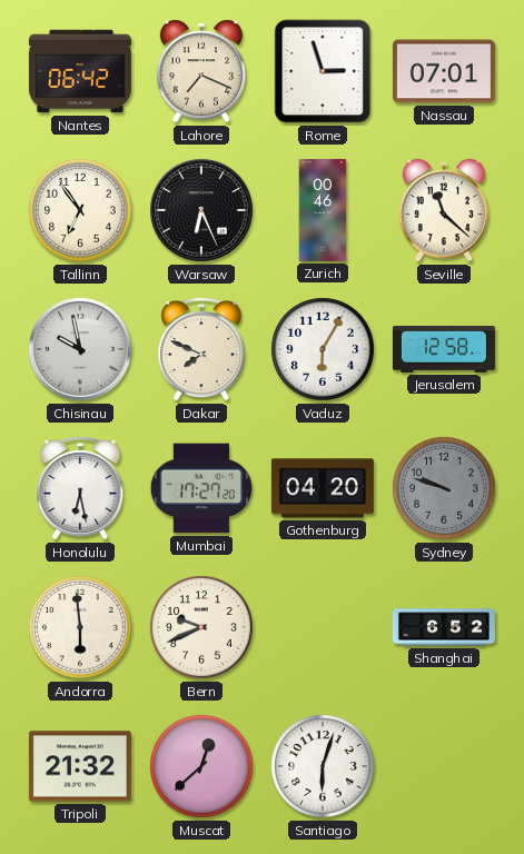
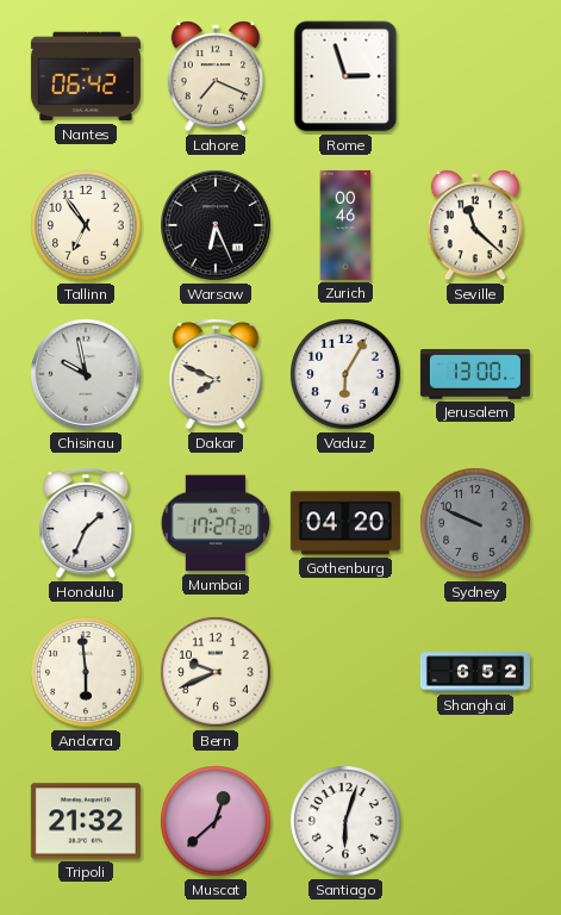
Nassau: 07:01 -> none
Jerusalem: 12:58 -> 13:00
Honolulu: 6:28 -> 1:34
Sydney: 9:48 -> 9:49
